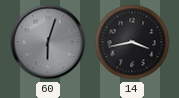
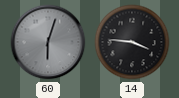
14: 3:43 -> 3:46
